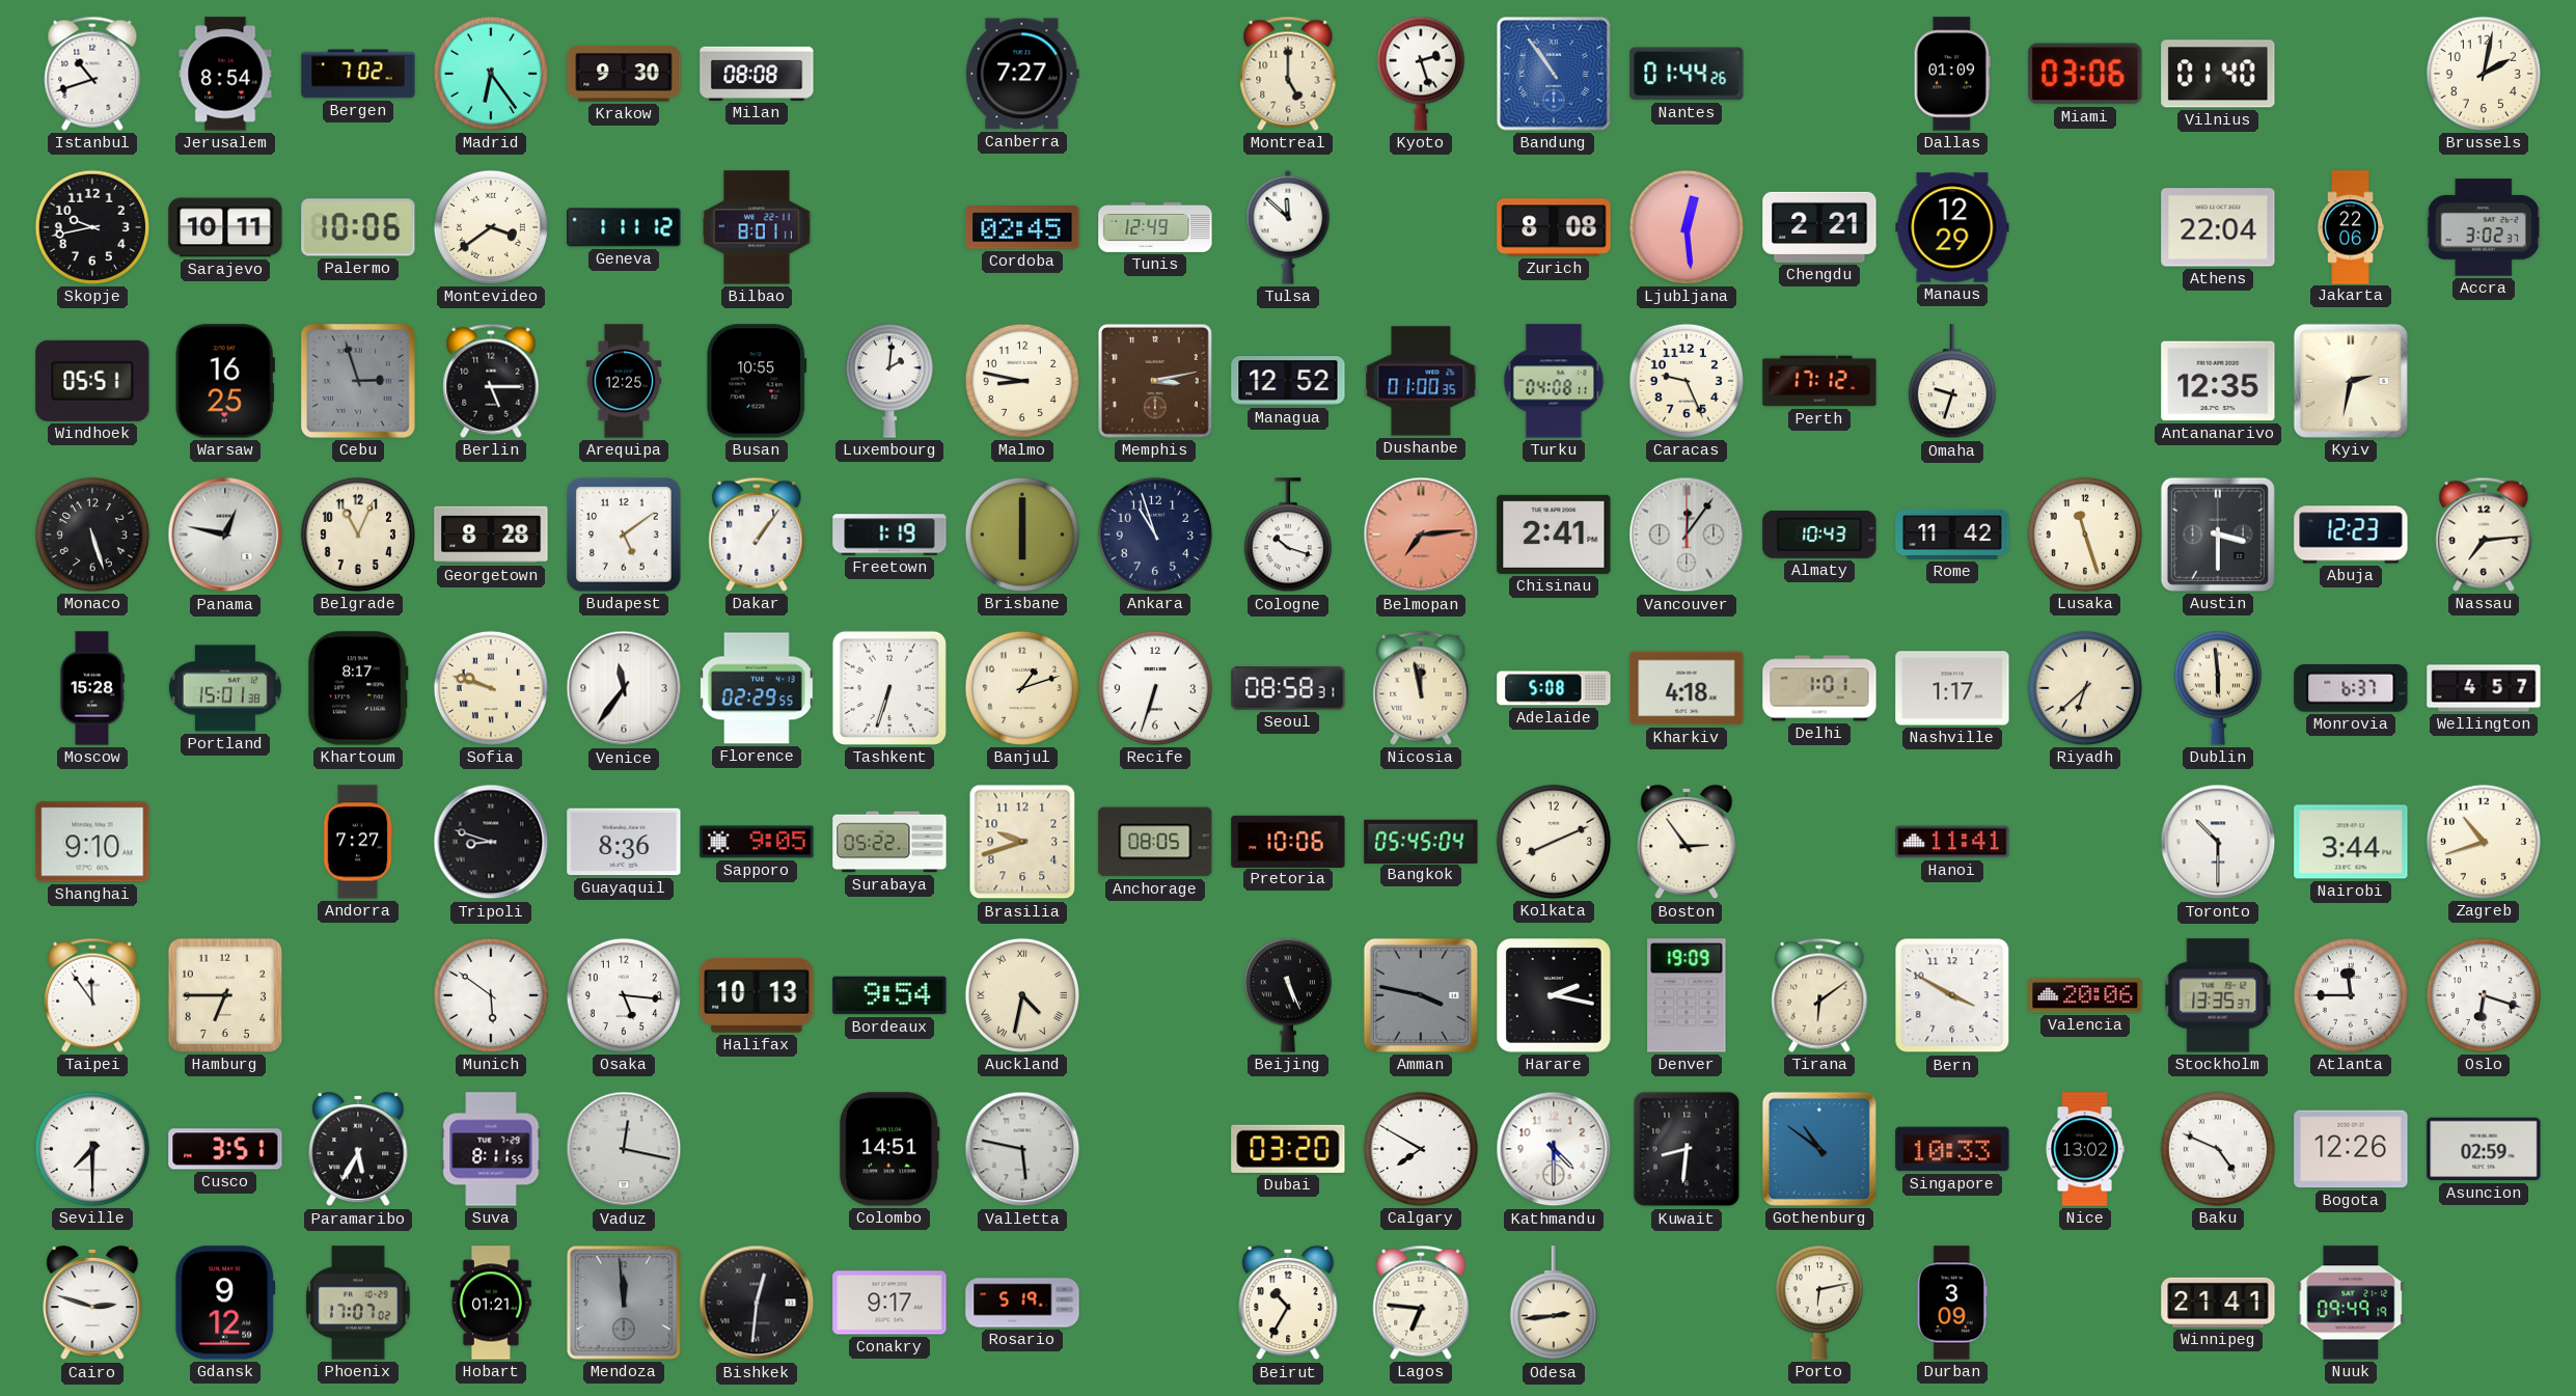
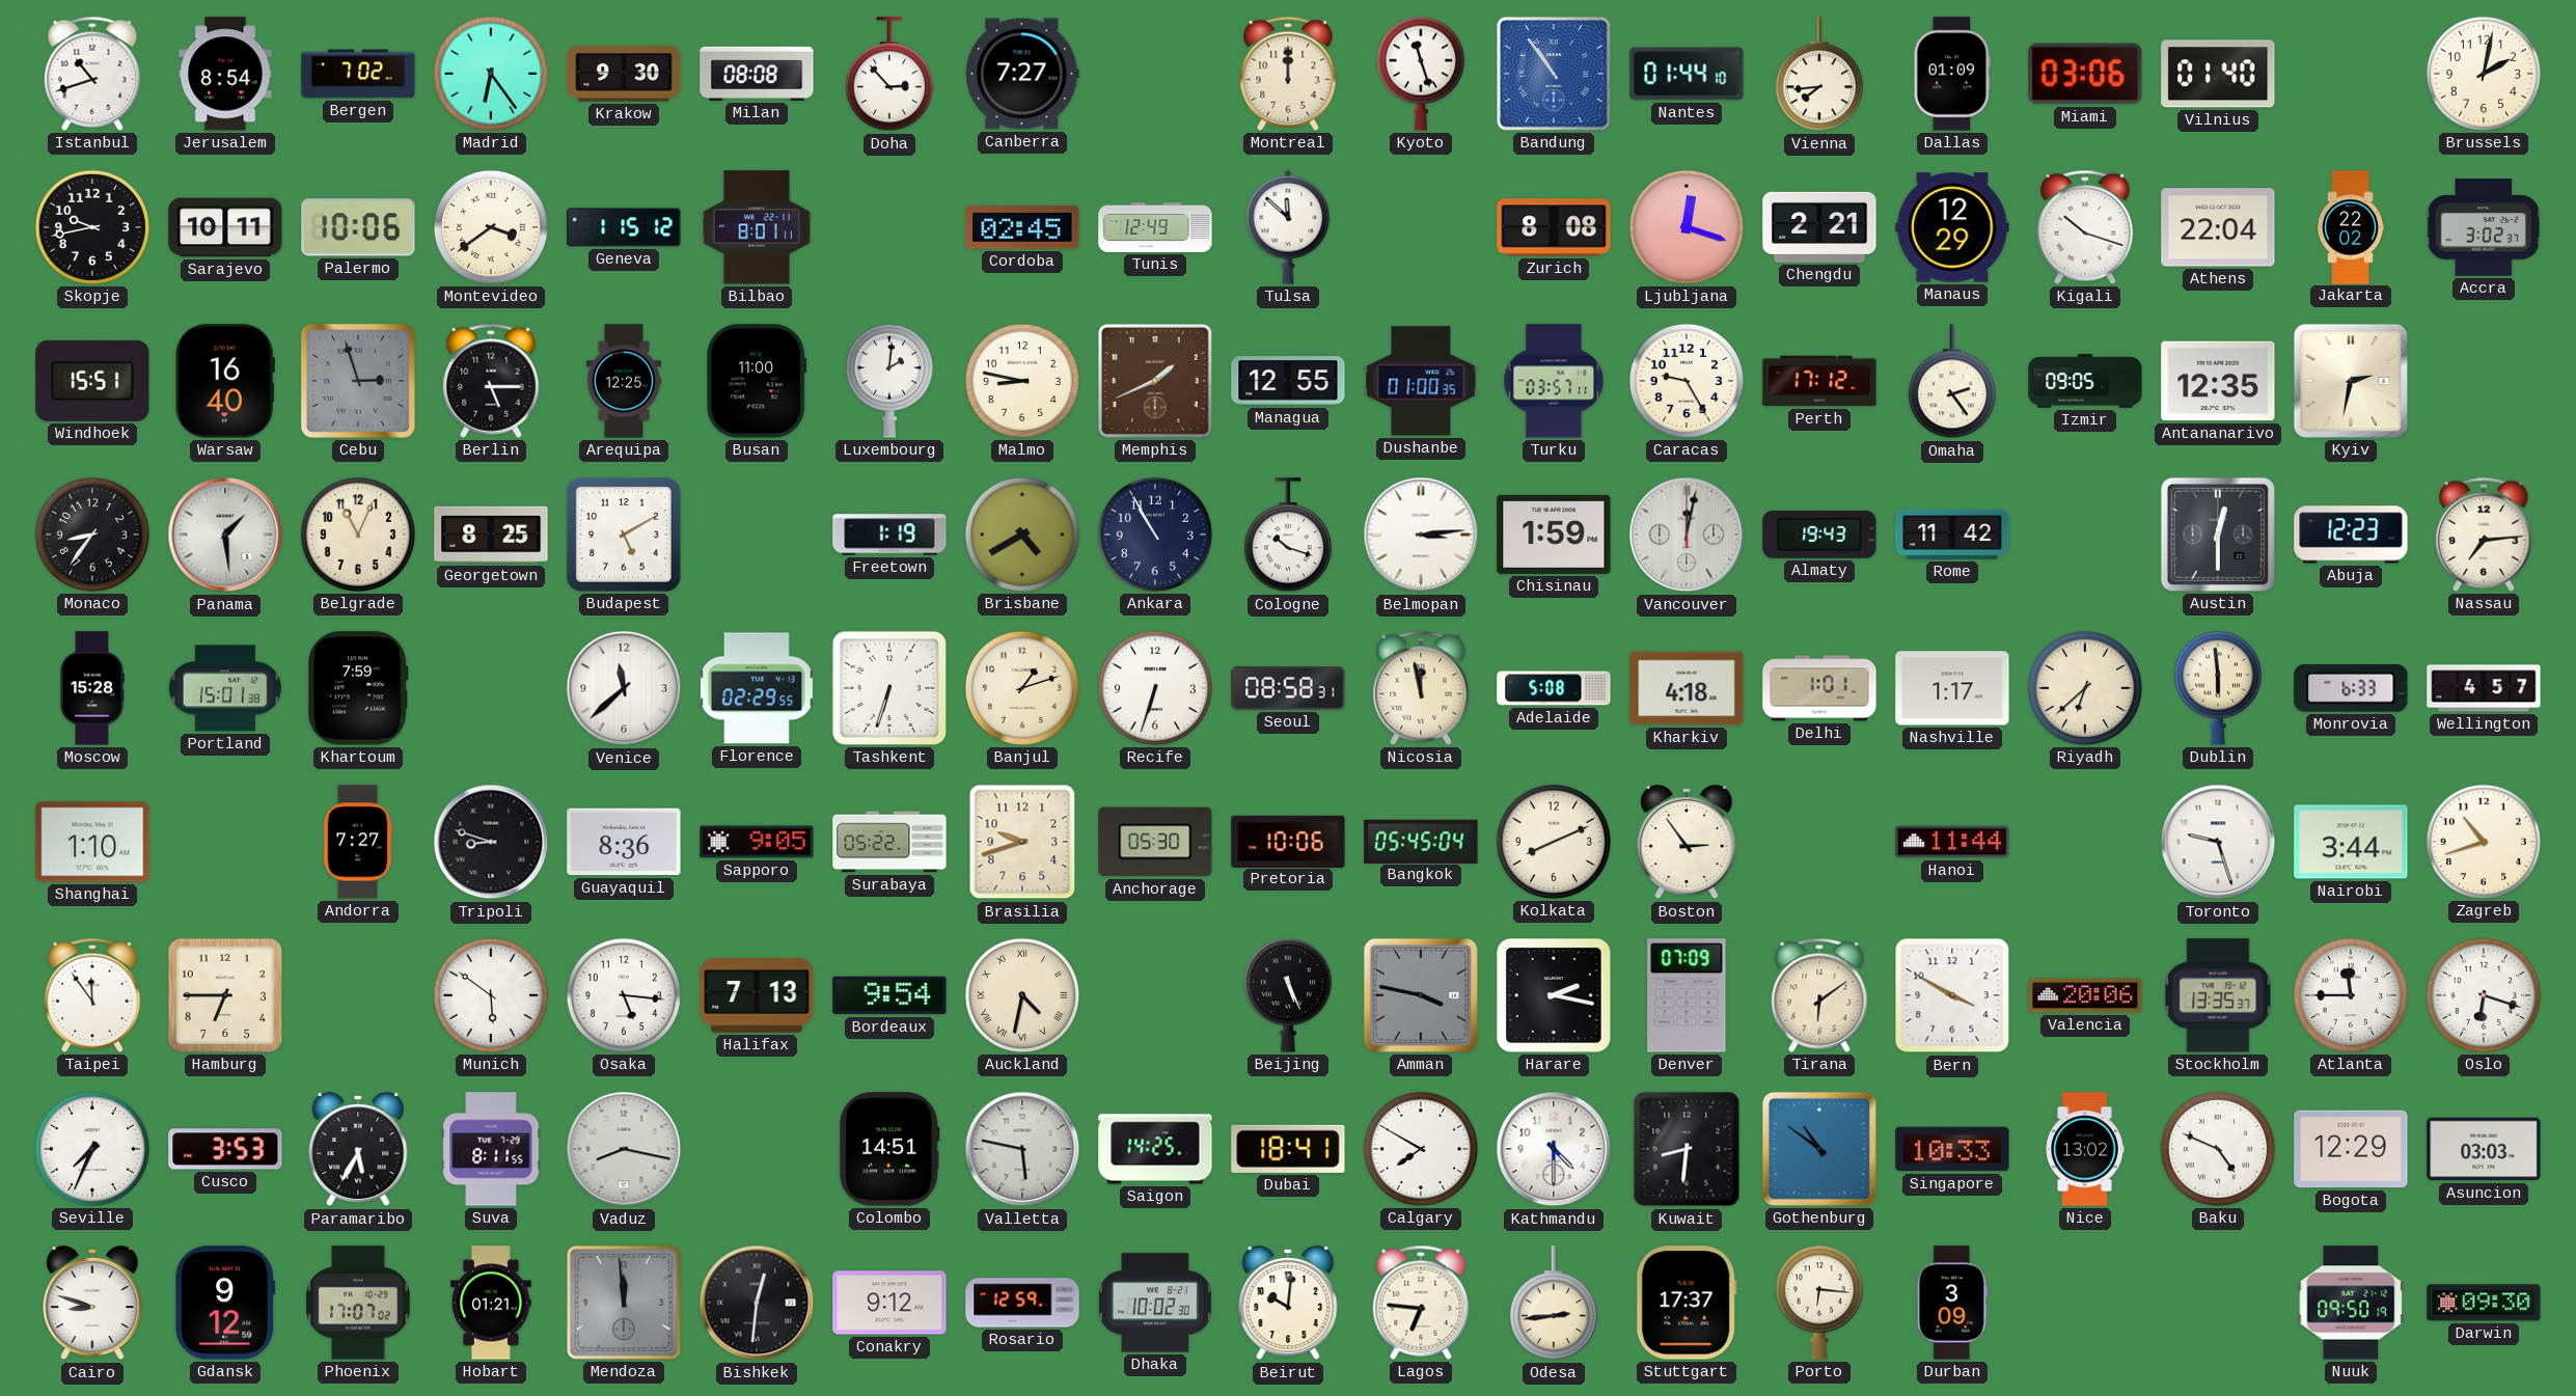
Doha: none -> 2:53
Montreal: 5:00 -> 12:00
Kyoto: 2:27 -> 11:27
Nantes: 01:44:26 -> 01:44:10
Vienna: none -> 7:44
Geneva: 1:11 -> 1:15
Ljubljana: 12:29 -> 12:18
Kigali: none -> 10:18
Jakarta: 22:06 -> 22:02
Windhoek: 05:51 -> 15:51
Warsaw: 16:25 -> 16:40
Busan: 10:55 -> 11:00
Memphis: 3:13 -> 1:41
Managua: 12:52 -> 12:55
Turku: 04:08 -> 03:57
Caracas: 9:26 -> 9:25
Omaha: 9:33 -> 2:24
Izmir: none -> 09:05
Monaco: 5:27 -> 8:36
Panama: 12:47 -> 1:29
Georgetown: 8:28 -> 8:25
Budapest: 5:09 -> 5:10
Dakar: 1:06 -> none
Brisbane: 6:00 -> 4:40
Ankara: 10:57 -> 10:55
Belmopan: 7:14 -> 3:14
Belmopan dial: salmon -> white
Chisinau: 2:41 -> 1:59
Vancouver: 12:06 -> 12:02
Almaty: 10:43 -> 19:43
Lusaka: 11:27 -> none
Austin: 3:30 -> 12:30
Khartoum: 8:17 -> 7:59
Sofia: 9:48 -> none
Venice: 11:36 -> 11:38
Monrovia: 6:37 -> 6:33
Shanghai: 9:10 -> 1:10
Anchorage: 08:05 -> 05:30
Hanoi: 11:41 -> 11:44
Toronto: 10:30 -> 9:27
Halifax: 10:13 -> 7:13
Denver: 19:09 -> 07:09
Seville: 7:30 -> 7:34
Cusco: 3:51 -> 3:53
Vaduz: 12:17 -> 8:17
Saigon: none -> 14:25
Dubai: 03:20 -> 18:41
Bogota: 12:26 -> 12:29
Asuncion: 02:59 -> 03:03
Cairo: 2:48 -> 8:48
Conakry: 9:17 -> 9:12
Rosario: 5:19 -> 12:59
Dhaka: none -> 10:02
Beirut: 10:35 -> 10:01
Stuttgart: none -> 17:37
Porto: 6:13 -> 6:16
Winnipeg: 21:41 -> none
Nuuk: 09:49 -> 09:50
Darwin: none -> 09:30
